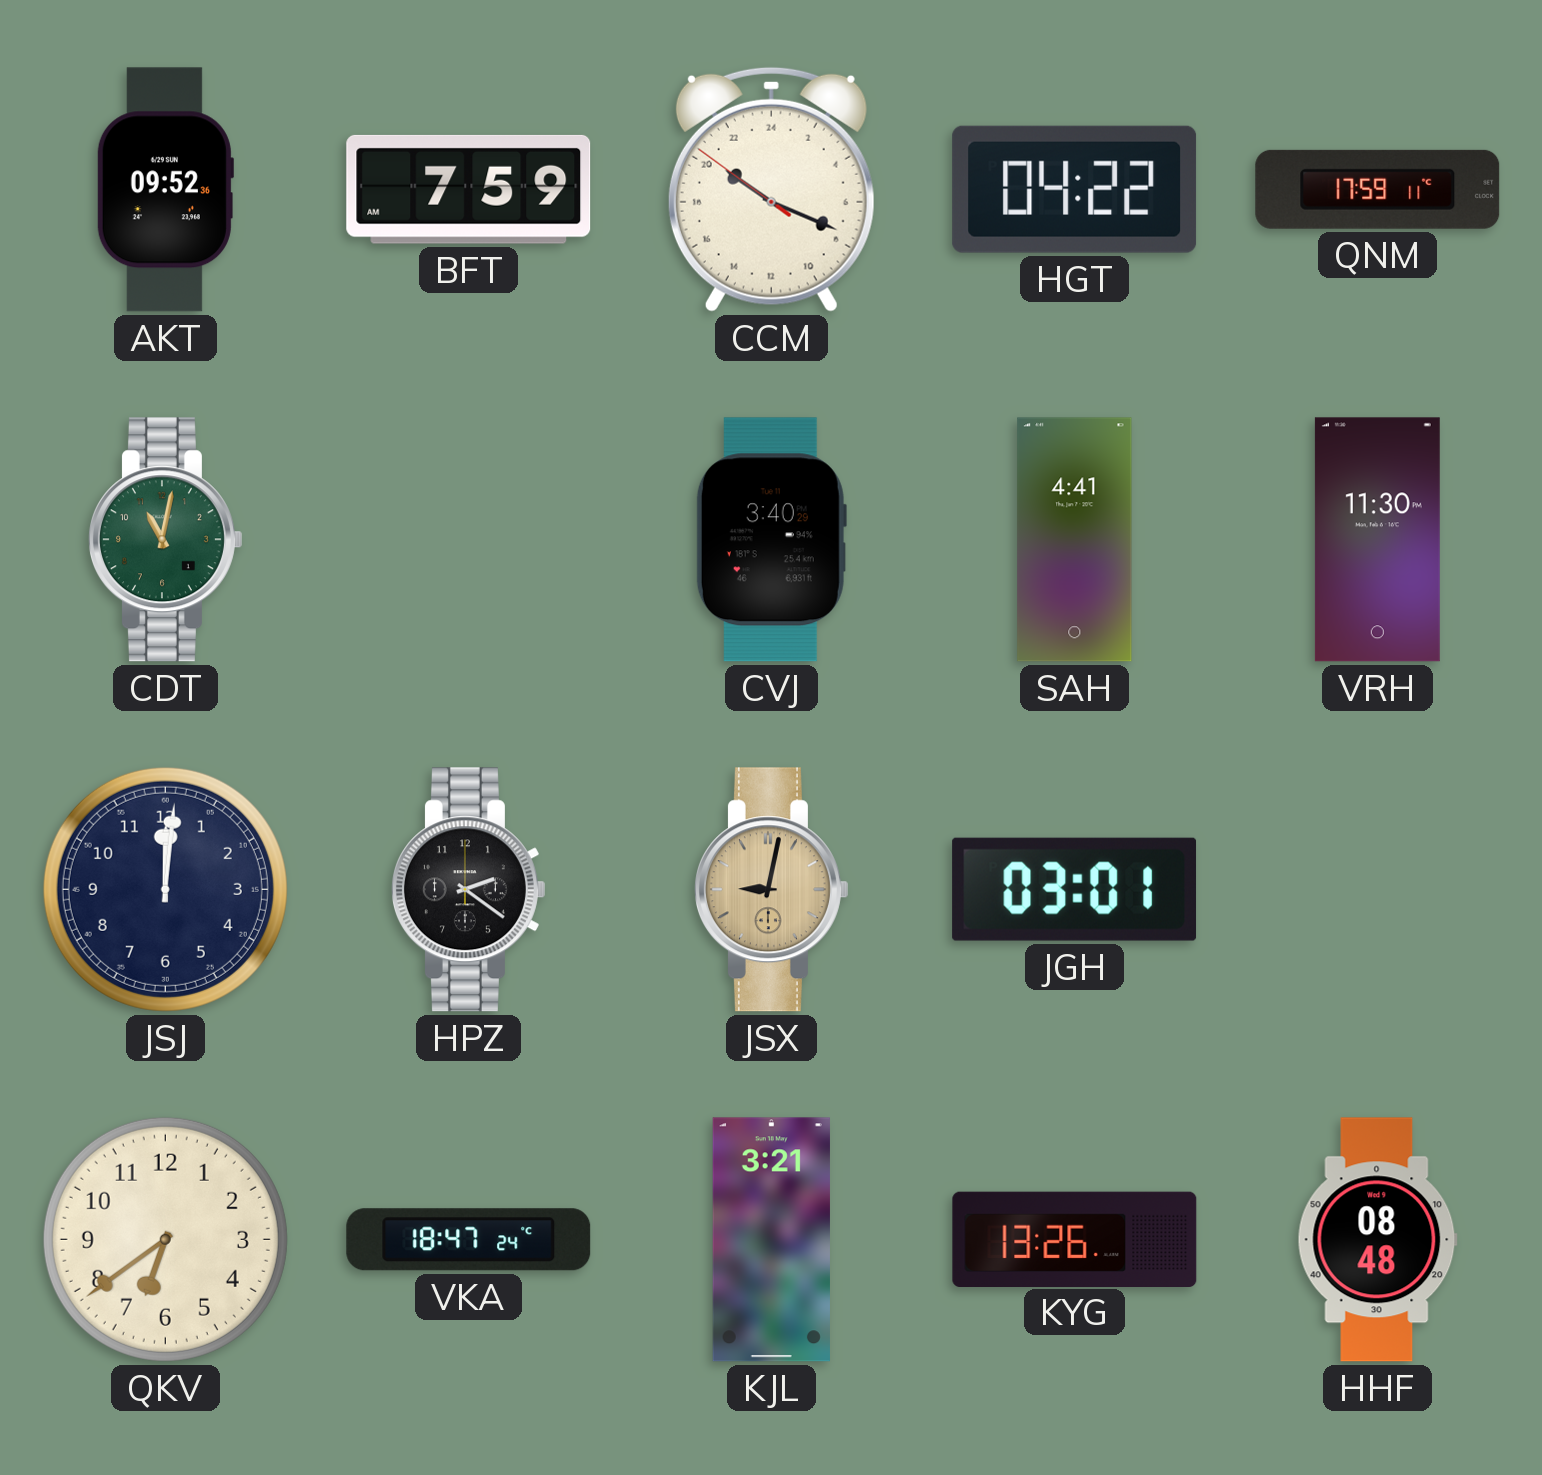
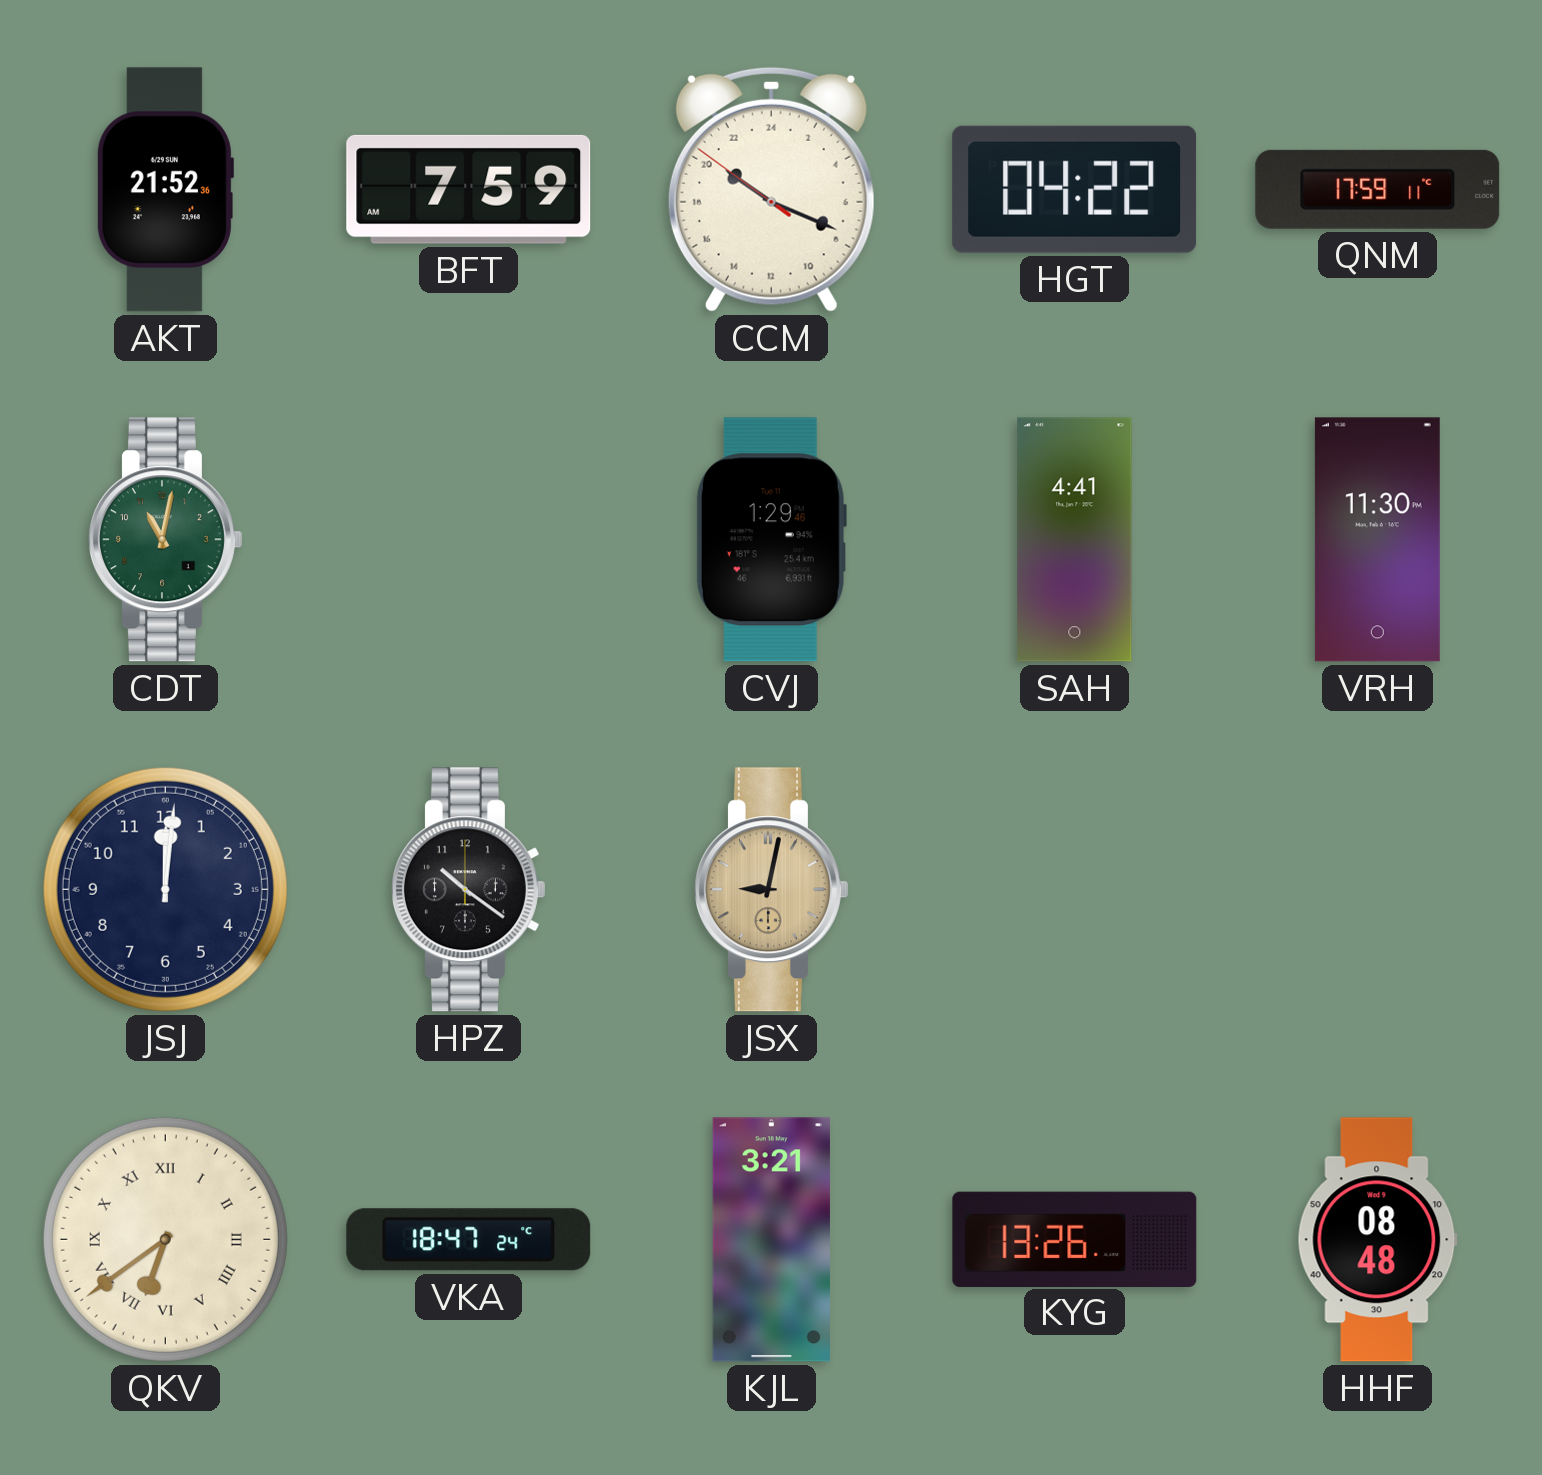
AKT: 09:52 -> 21:52
CVJ: 3:40 -> 1:29
HPZ: 2:21 -> 10:21
JGH: 03:01 -> none
QKV numerals: Arabic -> Roman
